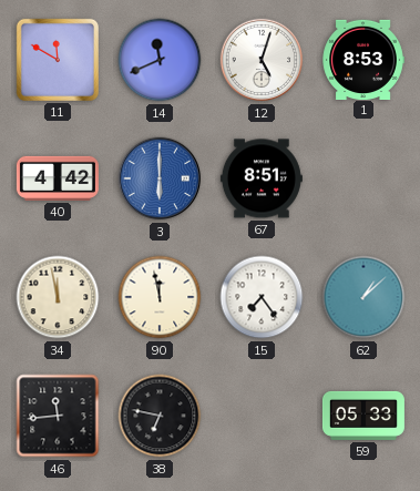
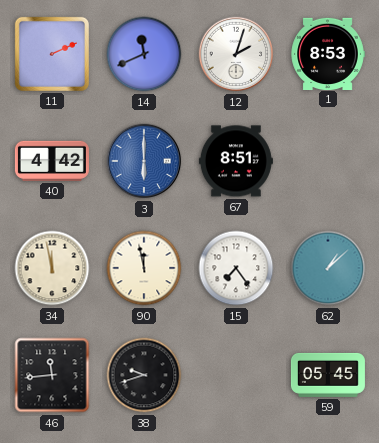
11: 11:50 -> 2:11
12: 5:03 -> 2:03
38: 6:47 -> 9:42
59: 05:33 -> 05:45
